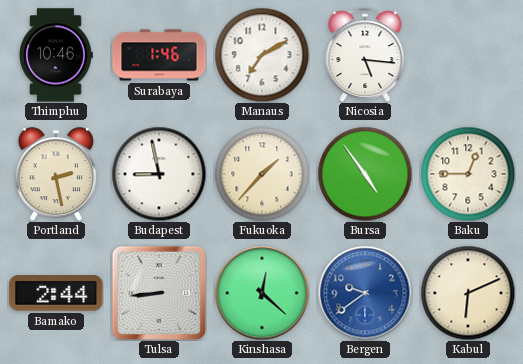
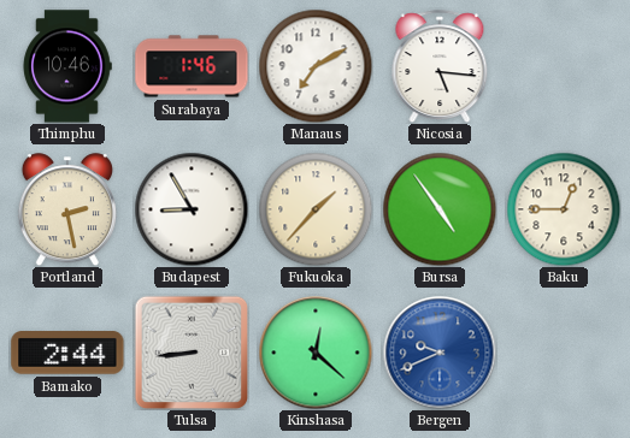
Budapest: 8:58 -> 8:55
Bergen: 9:39 -> 9:41
Kabul: 6:11 -> none
